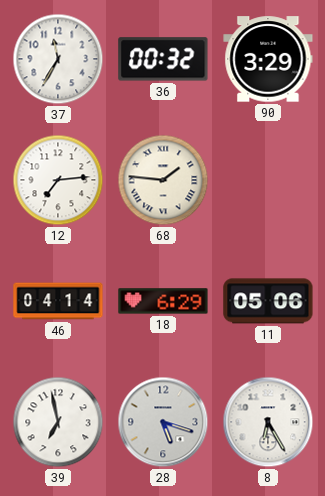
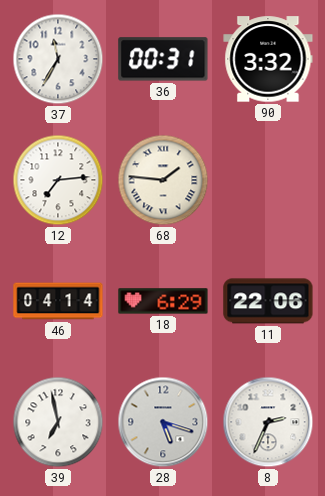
36: 00:32 -> 00:31
90: 3:29 -> 3:32
11: 05:06 -> 22:06
8: 6:25 -> 2:34
